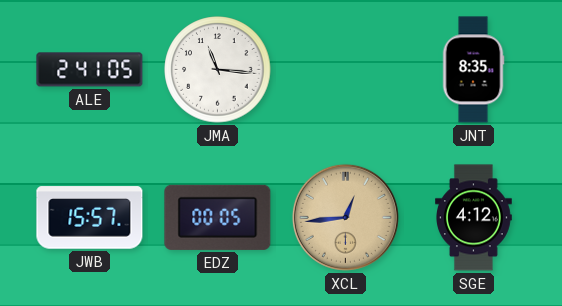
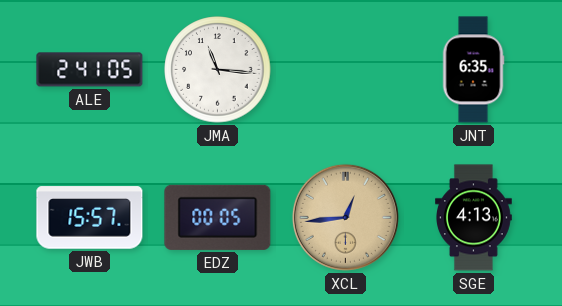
JNT: 8:35 -> 6:35
SGE: 4:12 -> 4:13
